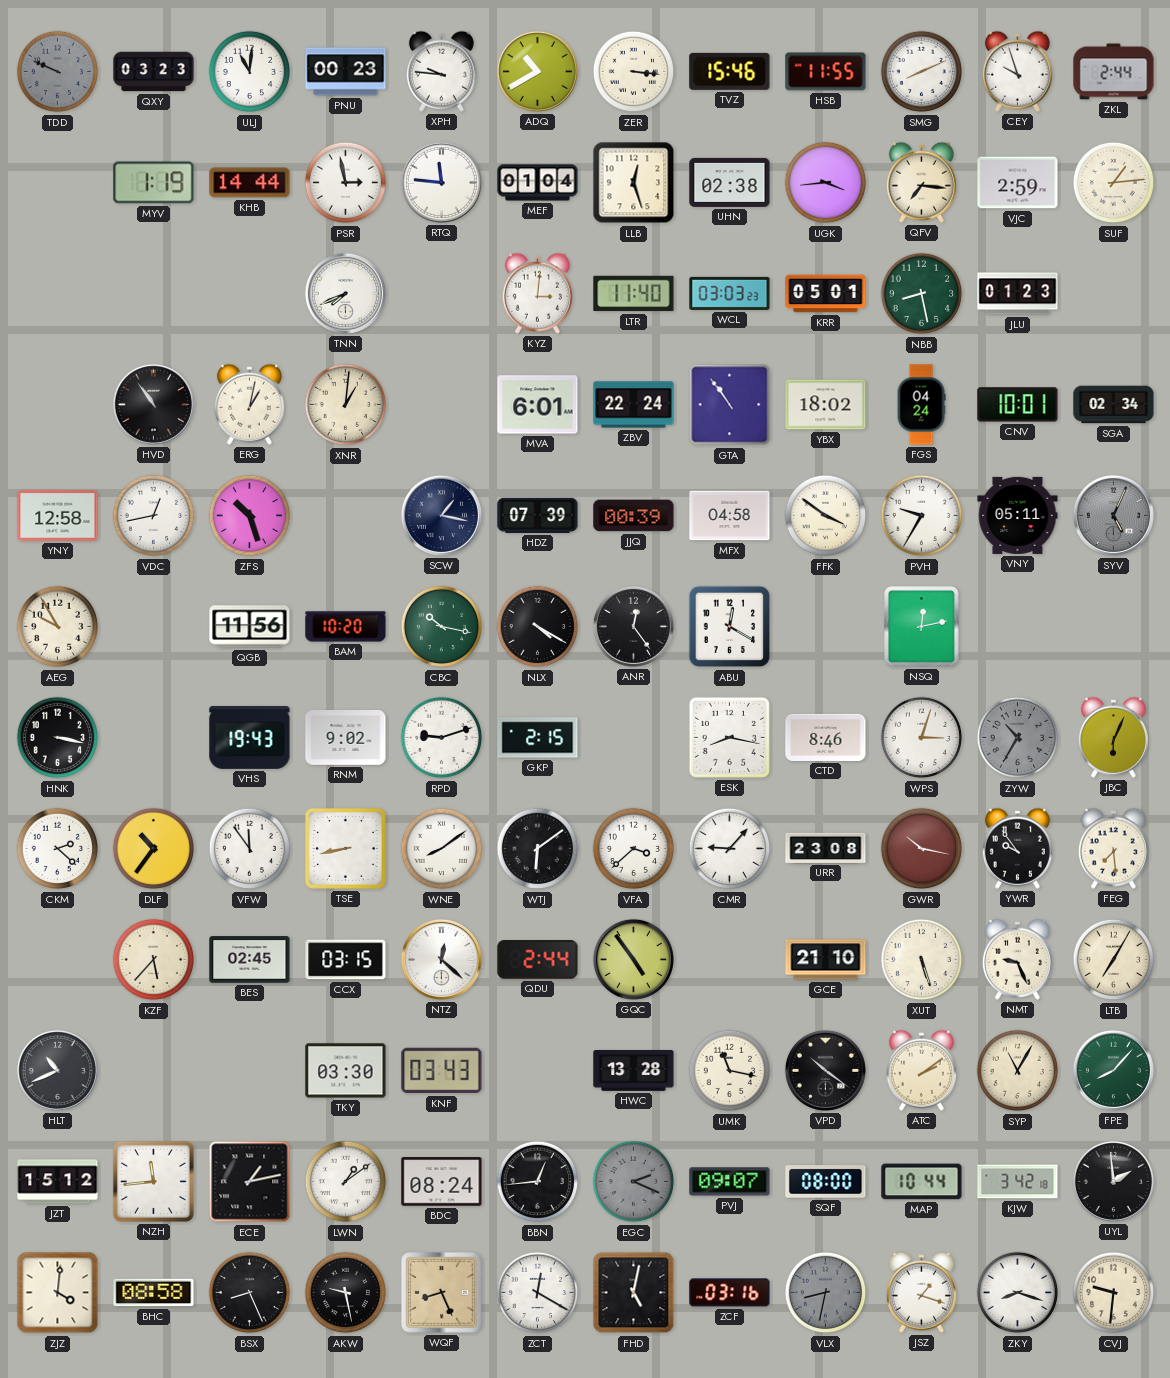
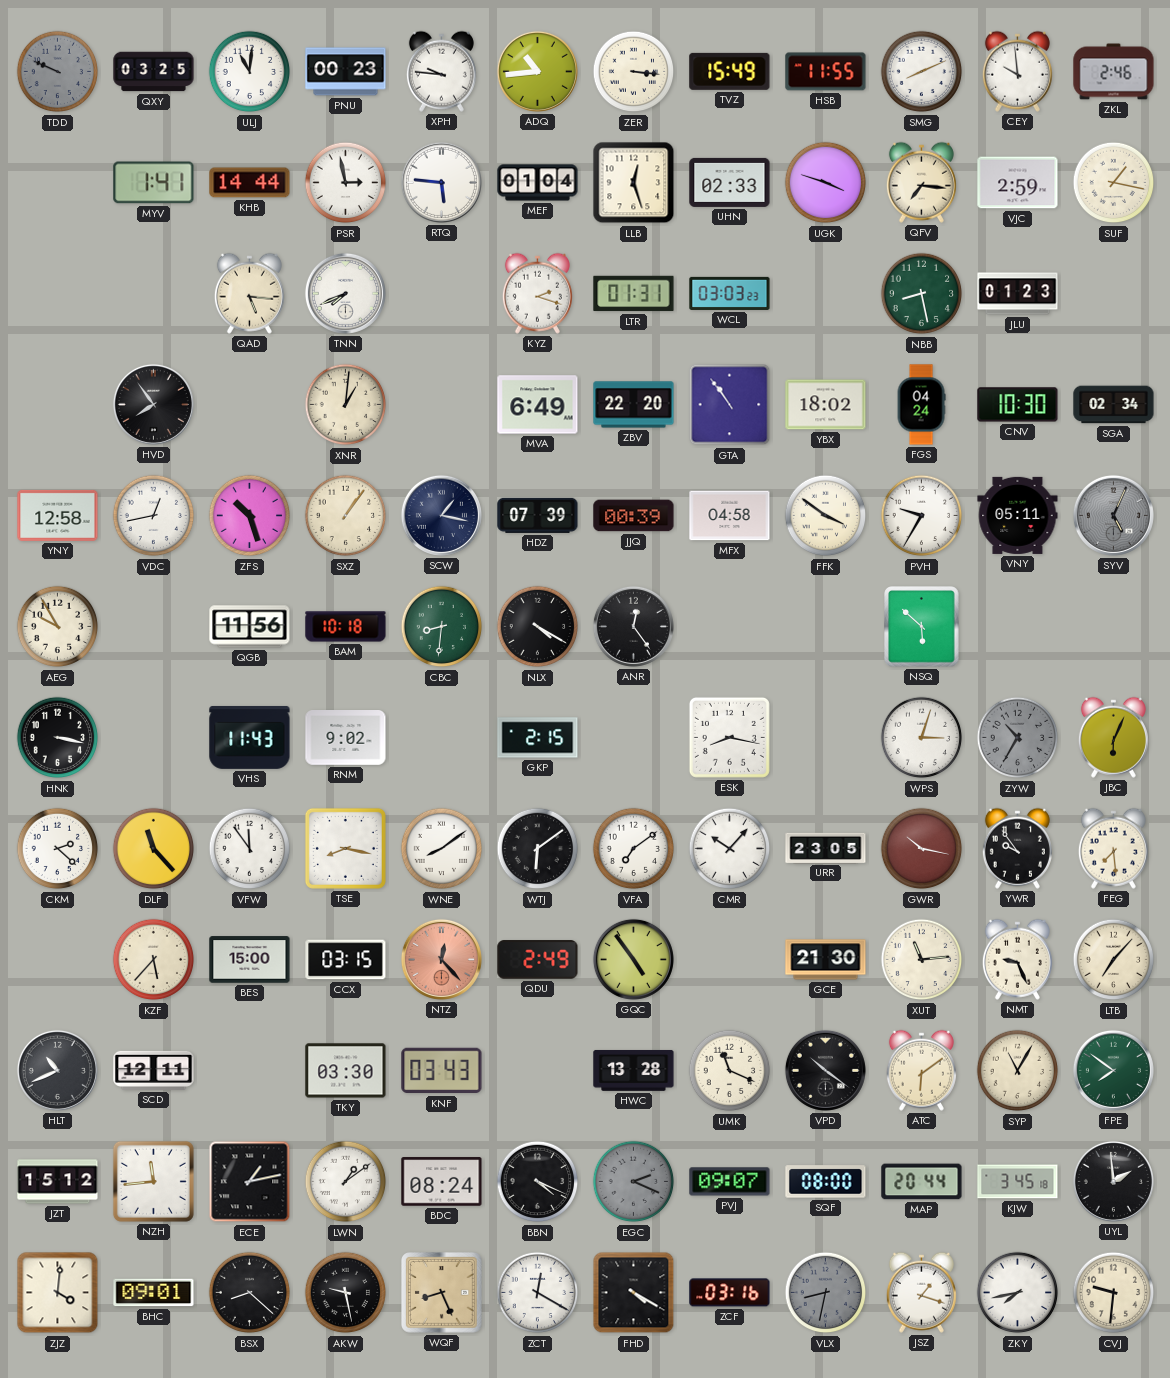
QXY: 03:23 -> 03:25
ADQ: 10:40 -> 10:44
TVZ: 15:46 -> 15:49
CEY: 9:57 -> 9:59
ZKL: 2:44 -> 2:46
MYV: 1:19 -> 1:41
RTQ: 11:46 -> 5:46
UHN: 02:38 -> 02:33
UGK: 3:44 -> 3:48
SUF: 1:14 -> 1:17
QAD: none -> 5:16
KYZ: 3:01 -> 2:18
LTR: 11:40 -> 01:31
KRR: 05:01 -> none
HVD: 10:54 -> 7:54
ERG: 1:02 -> none
MVA: 6:01 -> 6:49
ZBV: 22:24 -> 22:20
CNV: 10:01 -> 10:30
SXZ: none -> 1:06
BAM: 10:20 -> 10:18
CBC: 10:17 -> 8:31
ABU: 12:20 -> none
NSQ: 12:13 -> 5:52
VHS: 19:43 -> 11:43
RPD: 9:12 -> none
CTD: 8:46 -> none
DLF: 10:36 -> 11:23
TSE: 8:43 -> 8:17
VFA: 3:38 -> 7:09
CMR: 9:07 -> 10:07
URR: 23:08 -> 23:05
BES: 02:45 -> 15:00
NTZ: 12:22 -> 12:23
NTZ dial: white -> salmon
QDU: 2:44 -> 2:49
GCE: 21:10 -> 21:30
XUT: 5:27 -> 11:14
LTB: 7:05 -> 7:07
SCD: none -> 12:11
UMK: 11:17 -> 11:19
ATC: 2:09 -> 6:09
FPE: 8:07 -> 7:51
BBN: 12:44 -> 4:19
MAP: 10:44 -> 20:44
KJW: 3:42 -> 3:45
BHC: 08:58 -> 09:01
BSX: 8:26 -> 8:22
FHD: 5:02 -> 4:20
ZKY: 8:18 -> 7:43
